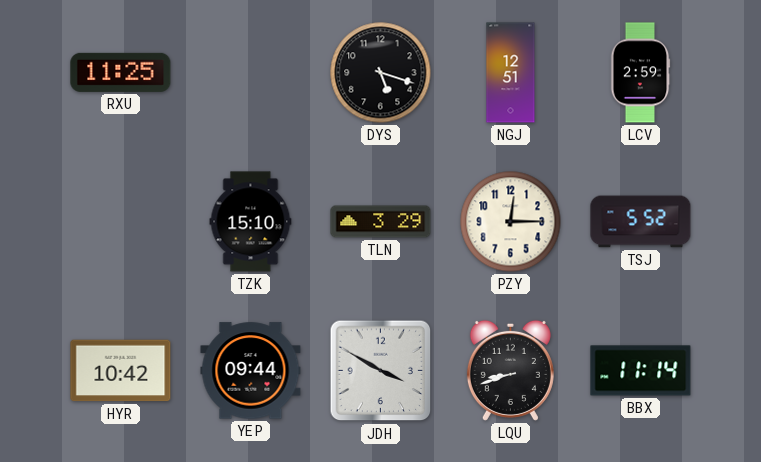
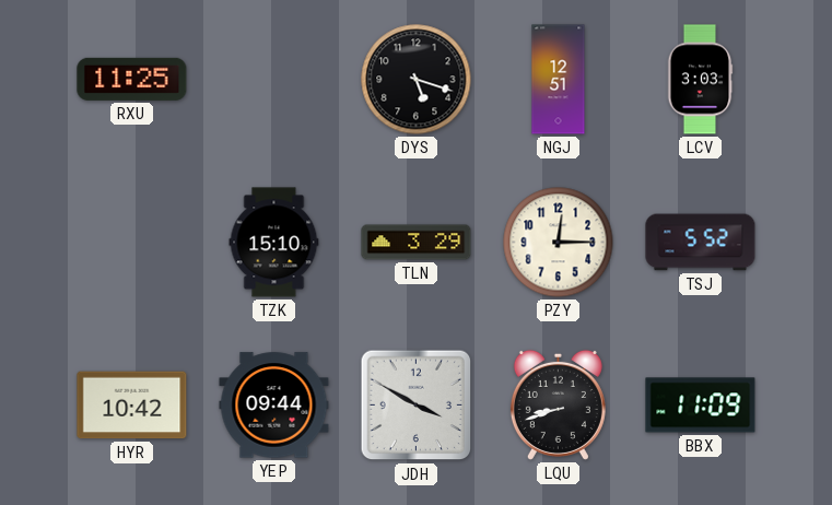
LCV: 2:59 -> 3:03
BBX: 11:14 -> 11:09
